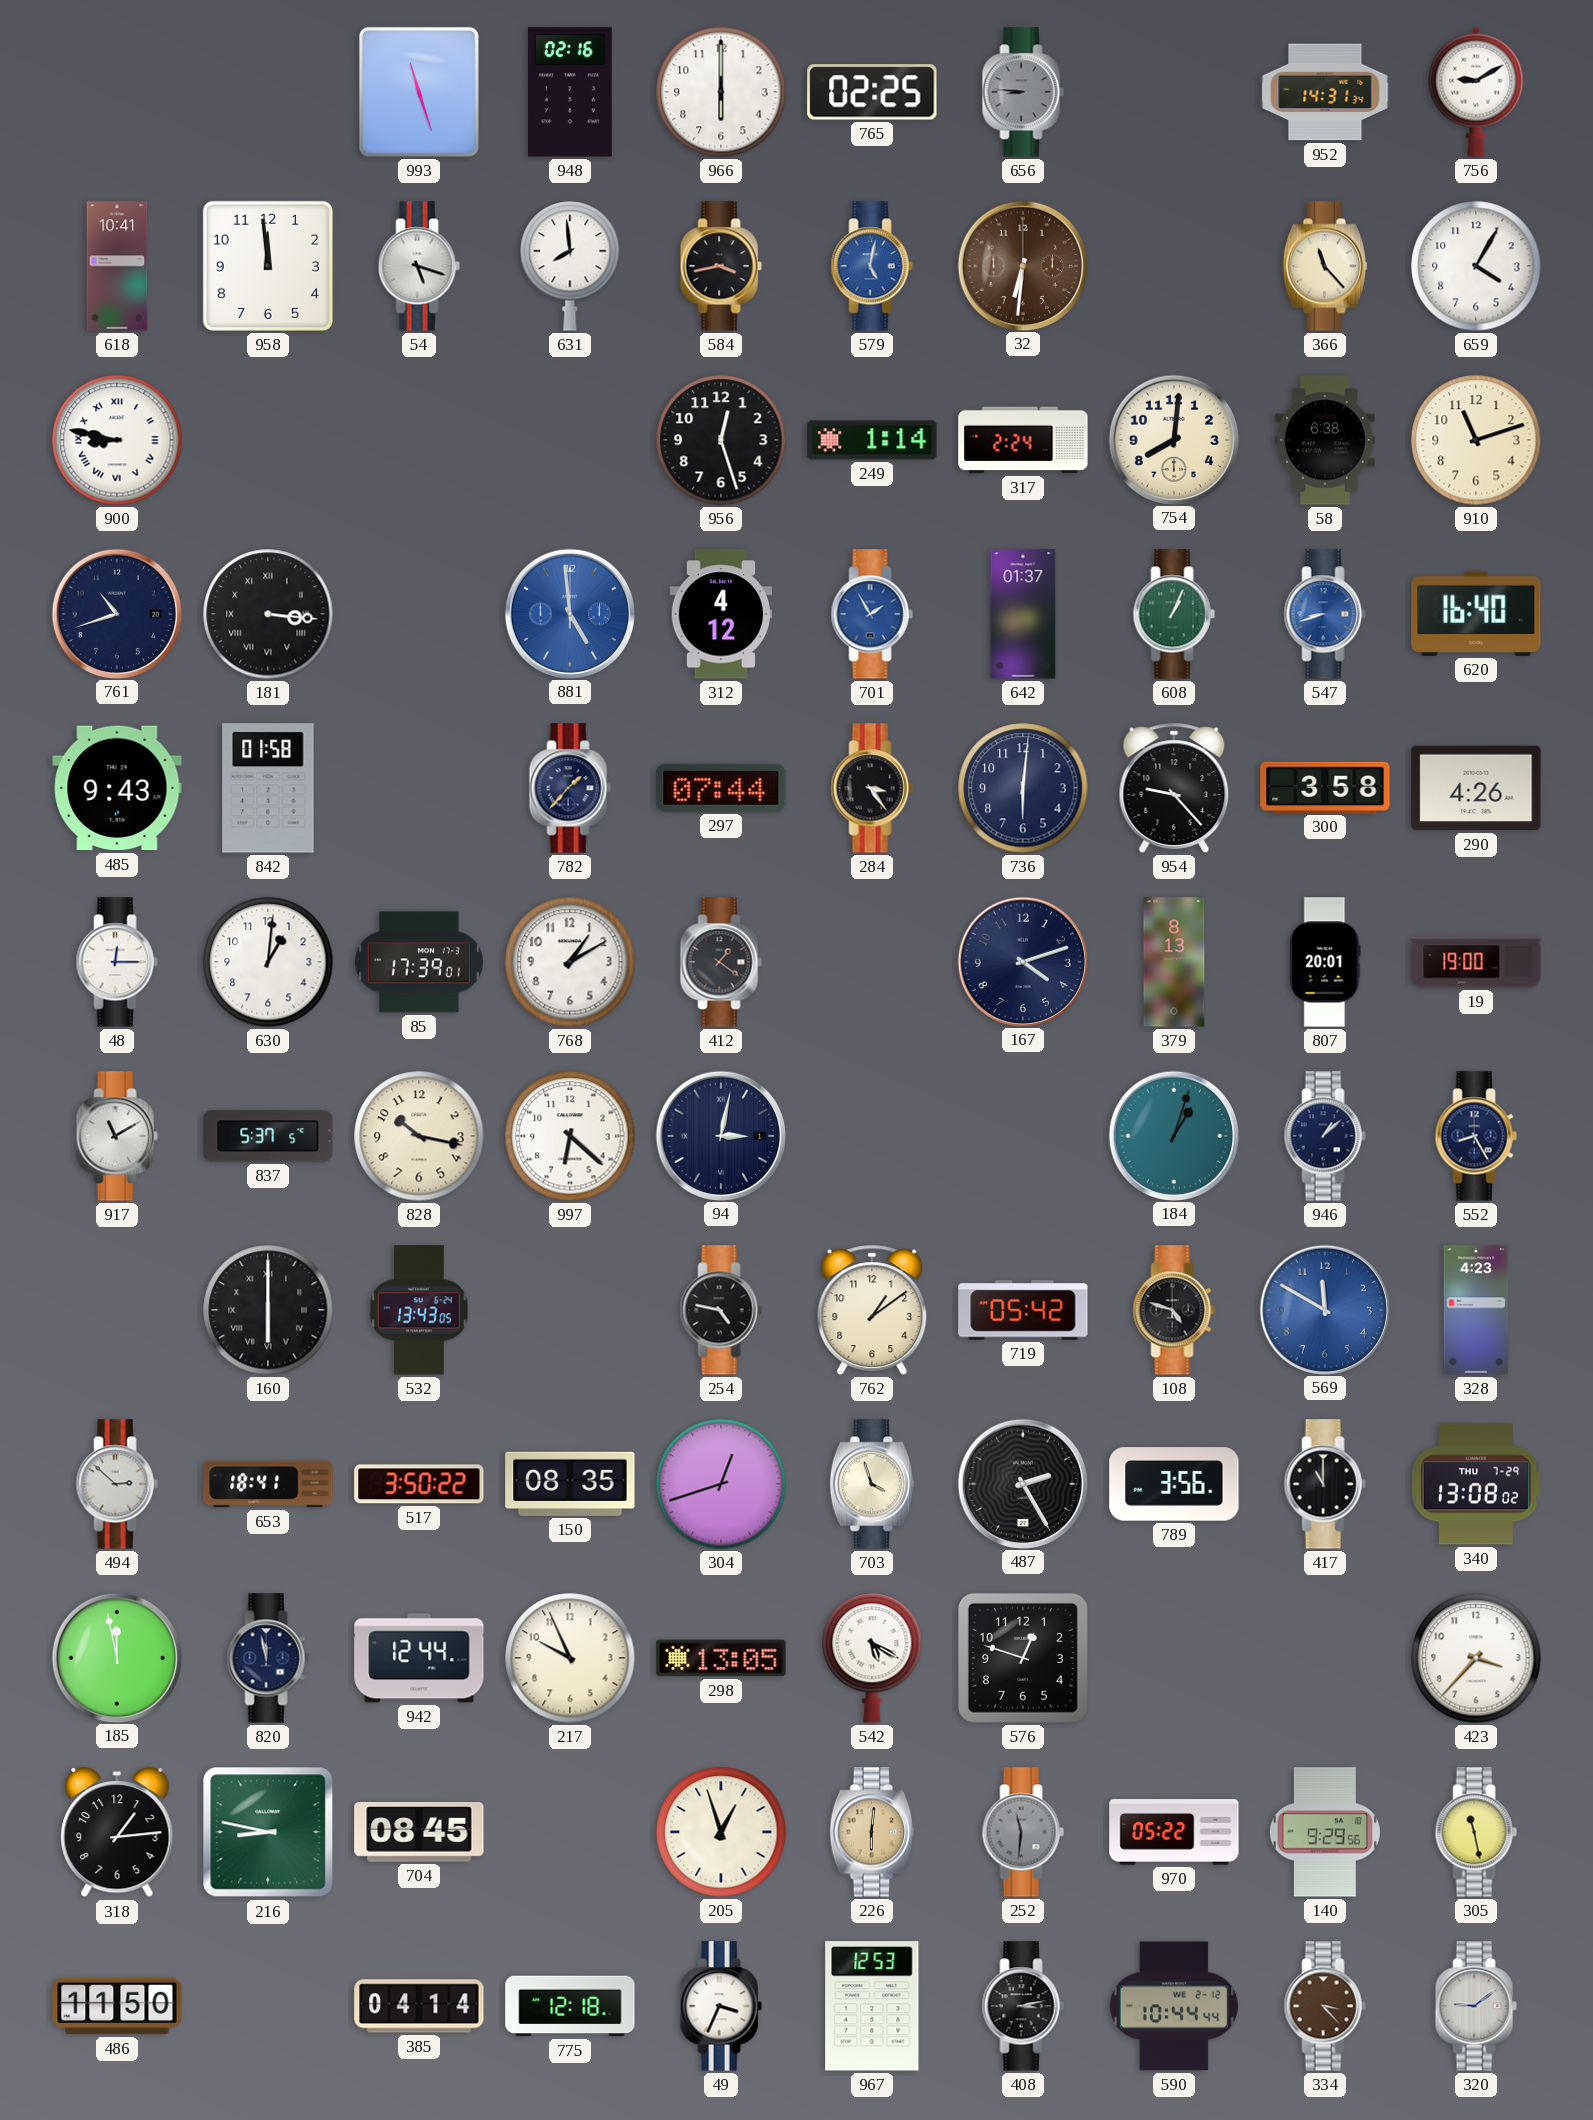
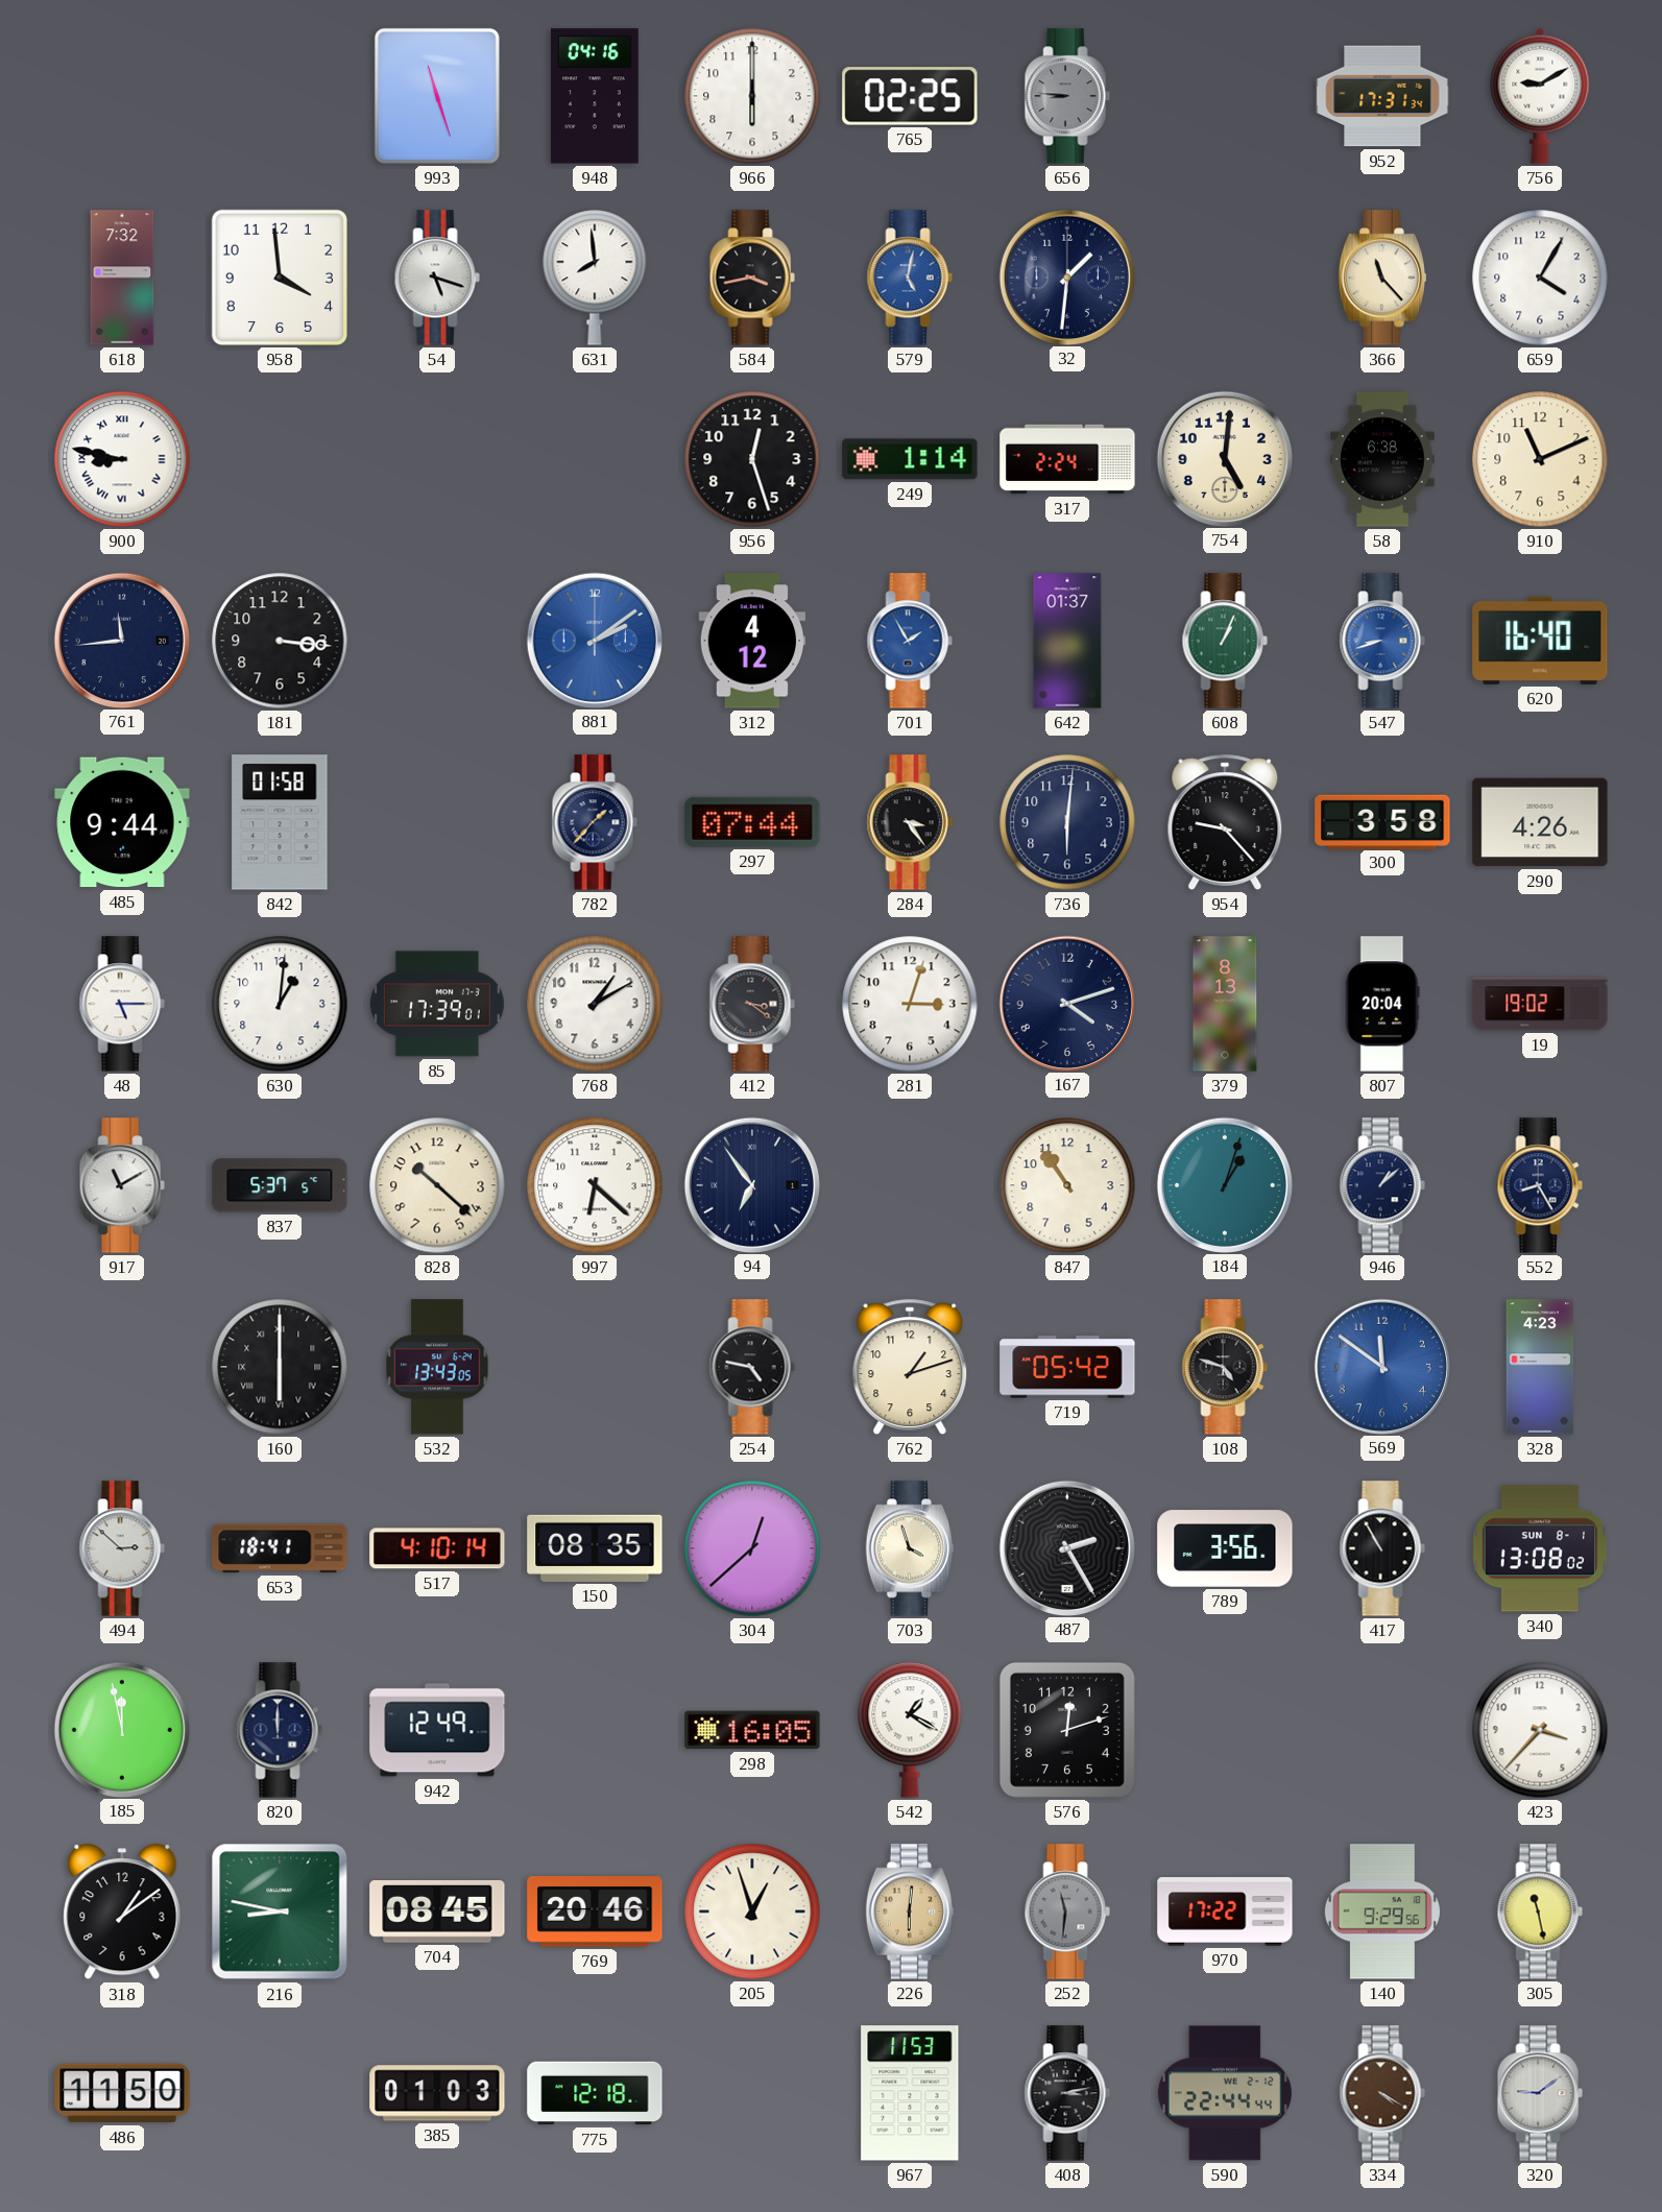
948: 02:16 -> 04:16
952: 14:31 -> 17:31
618: 10:41 -> 7:32
958: 11:59 -> 3:59
32: 6:31 -> 1:31
32 dial: brown -> navy
754: 8:01 -> 5:01
910: 11:12 -> 11:11
761: 10:42 -> 11:44
181 numerals: Roman -> Arabic
881: 4:59 -> 2:09
485: 9:43 -> 9:44
48: 12:15 -> 5:15
412: 1:21 -> 3:21
281: none -> 3:03
807: 20:01 -> 20:04
19: 19:00 -> 19:02
828: 10:17 -> 10:22
94: 3:02 -> 6:54
847: none -> 10:54
762: 1:09 -> 1:12
569: 11:50 -> 11:51
517: 3:50 -> 4:10
304: 12:42 -> 12:38
417: 11:00 -> 10:55
340 date: THU 7-29 -> SUN 8-1
820: 11:58 -> 12:00
942: 12:44 -> 12:49
217: 9:56 -> none
298: 13:05 -> 16:05
542: 5:20 -> 1:20
576: 12:48 -> 12:12
318: 1:14 -> 1:09
769: none -> 20:46
970: 05:22 -> 17:22
385: 04:14 -> 01:03
49: 3:34 -> none
967: 12:53 -> 11:53
590: 10:44 -> 22:44
334: 3:23 -> 4:20
